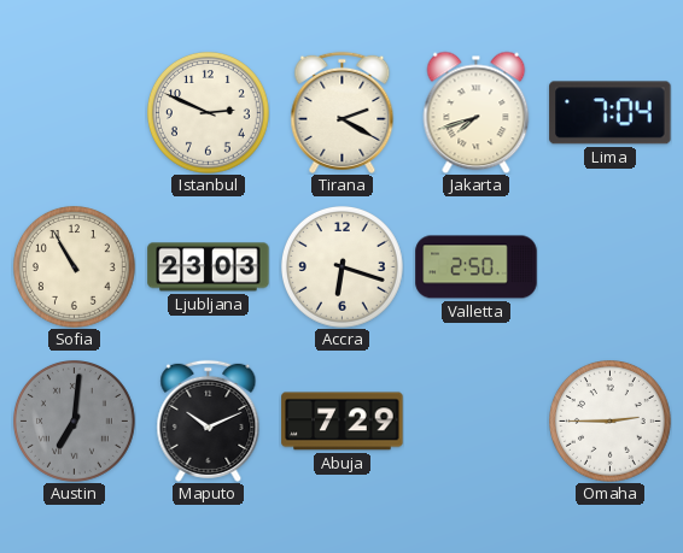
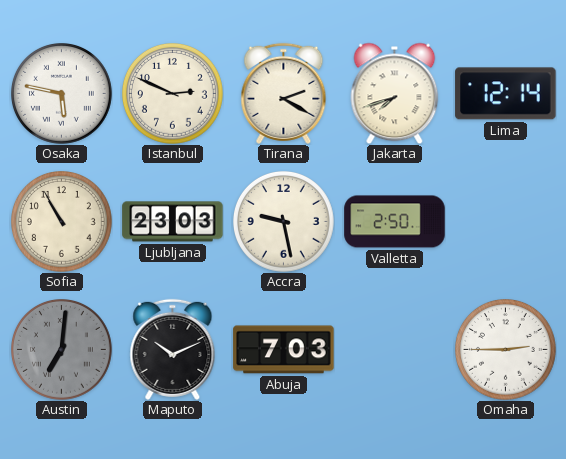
Osaka: none -> 5:47
Lima: 7:04 -> 12:14
Accra: 6:18 -> 9:28
Abuja: 7:29 -> 7:03
